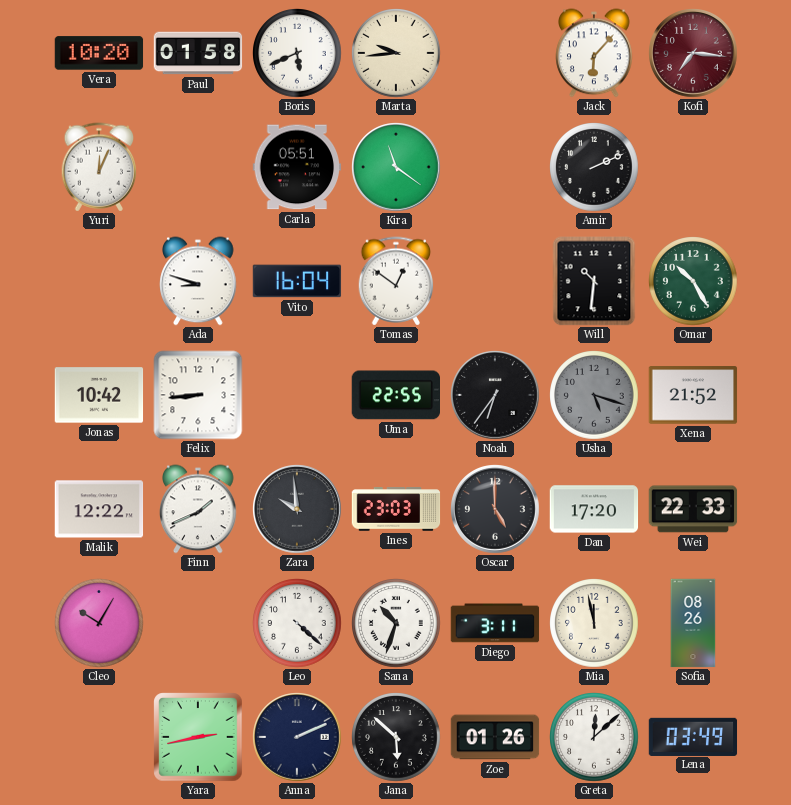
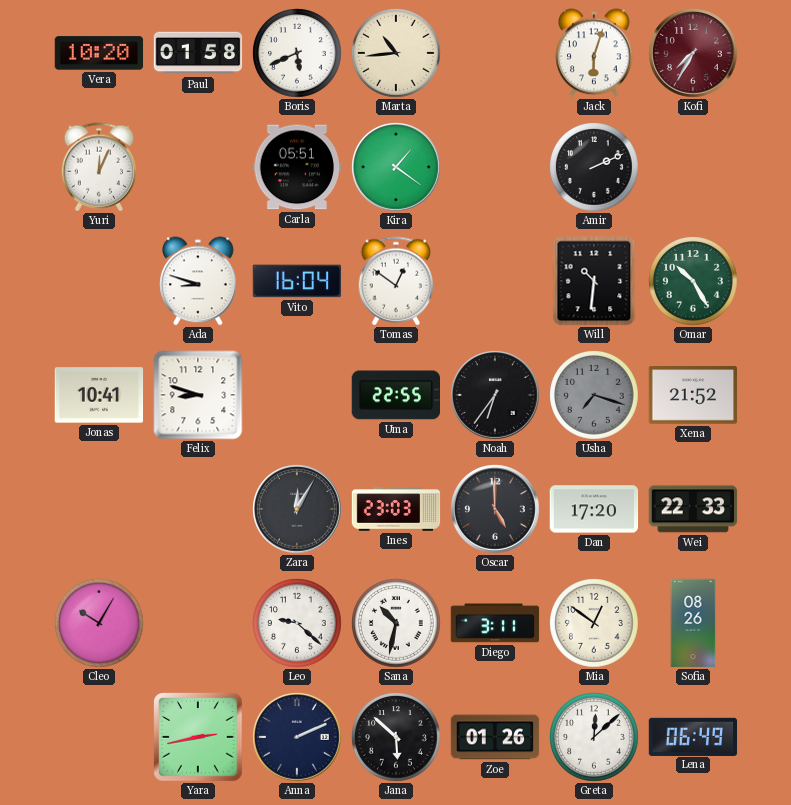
Marta: 9:44 -> 10:44
Jack: 6:07 -> 6:03
Kofi: 7:16 -> 7:35
Kira: 11:21 -> 1:21
Jonas: 10:42 -> 10:41
Felix: 8:44 -> 8:48
Usha: 5:18 -> 7:18
Malik: 12:22 -> none
Finn: 1:41 -> none
Zara: 9:59 -> 12:05
Leo: 4:22 -> 9:22
Sana: 10:33 -> 10:32
Mia: 11:58 -> 12:51
Lena: 03:49 -> 06:49
